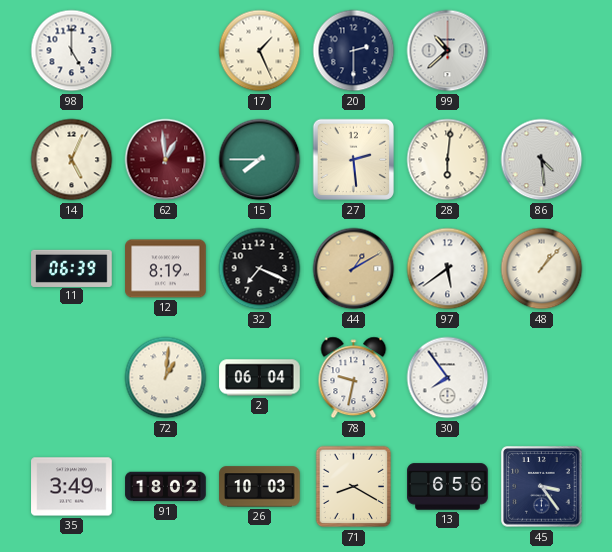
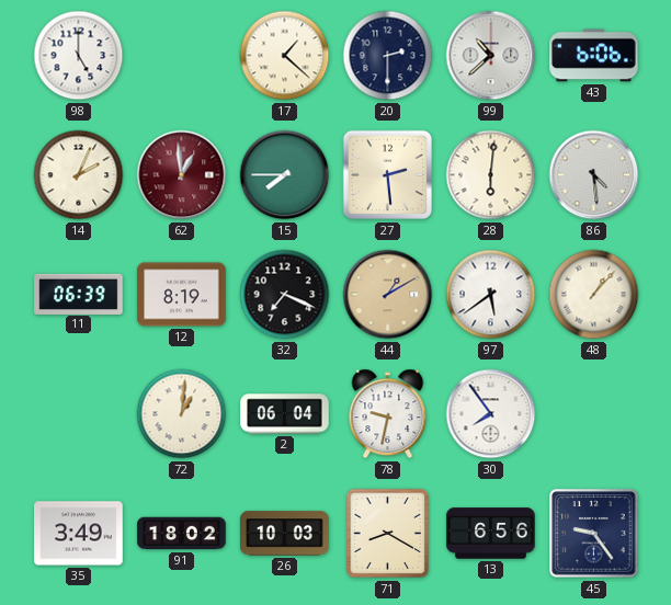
17: 1:26 -> 1:22
43: none -> 6:06
14: 5:04 -> 2:04
45: 3:24 -> 9:24
